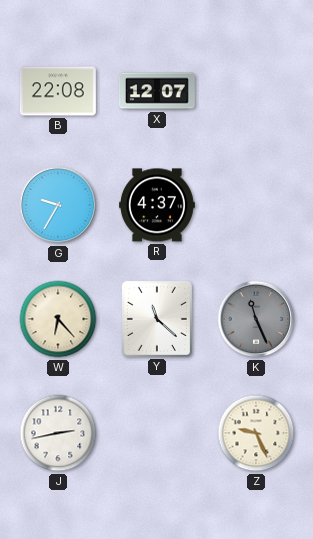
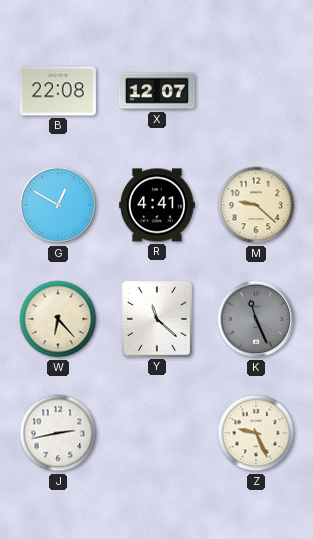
G: 9:35 -> 12:50
R: 4:37 -> 4:41
M: none -> 9:22
